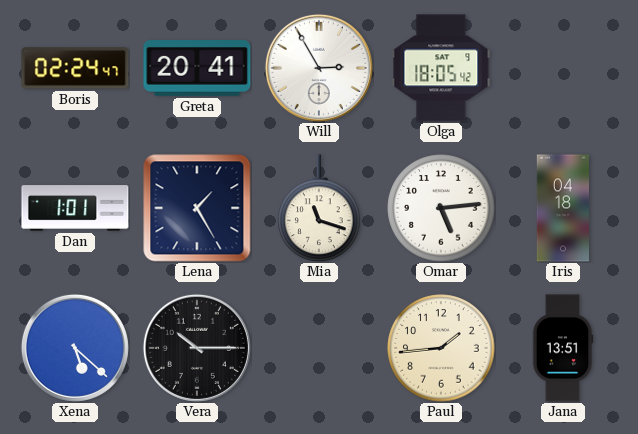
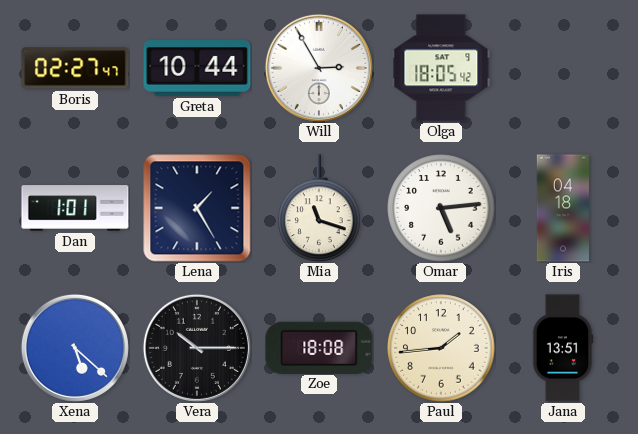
Boris: 02:24 -> 02:27
Greta: 20:41 -> 10:44
Zoe: none -> 18:08
